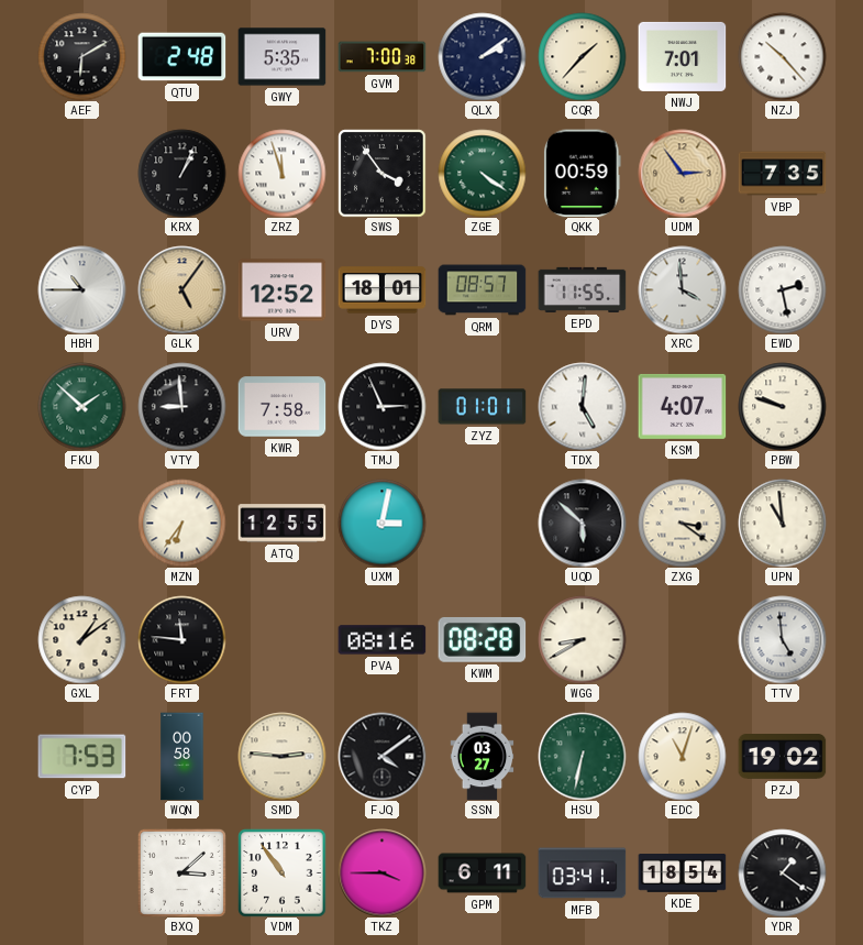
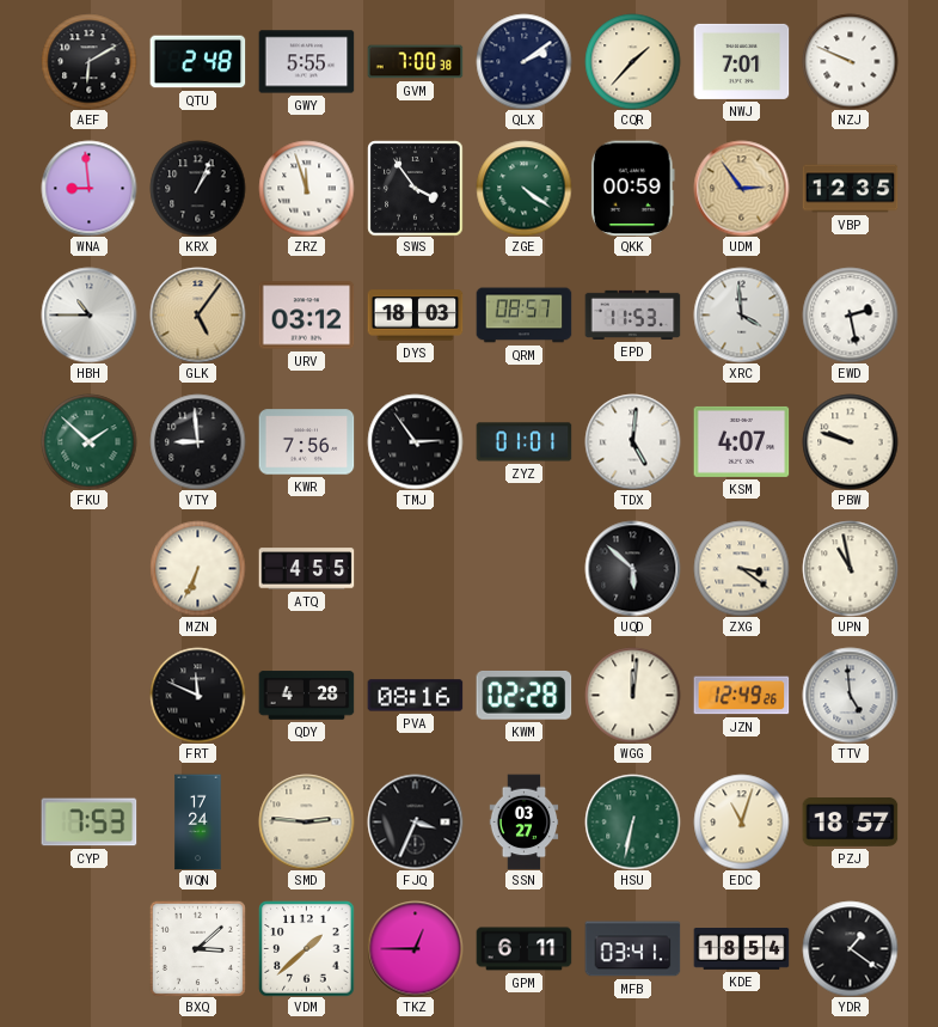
GWY: 5:35 -> 5:55
NZJ: 10:23 -> 9:49
WNA: none -> 8:59
VBP: 7:35 -> 12:35
URV: 12:52 -> 03:12
DYS: 18:01 -> 18:03
EPD: 11:55 -> 11:53
KWR: 7:58 -> 7:56
TMJ: 2:56 -> 2:54
MZN: 6:36 -> 6:34
ATQ: 12:55 -> 4:55
UXM: 3:02 -> none
UPN: 10:59 -> 10:58
GXL: 1:09 -> none
FRT: 11:46 -> 11:49
QDY: none -> 4:28
KWM: 08:28 -> 02:28
WGG: 8:40 -> 12:01
JZN: none -> 12:49
WQN: 00:58 -> 17:24
FJQ: 4:09 -> 3:34
PZJ: 19:02 -> 18:57
VDM: 10:54 -> 1:38
TKZ: 3:45 -> 12:45
